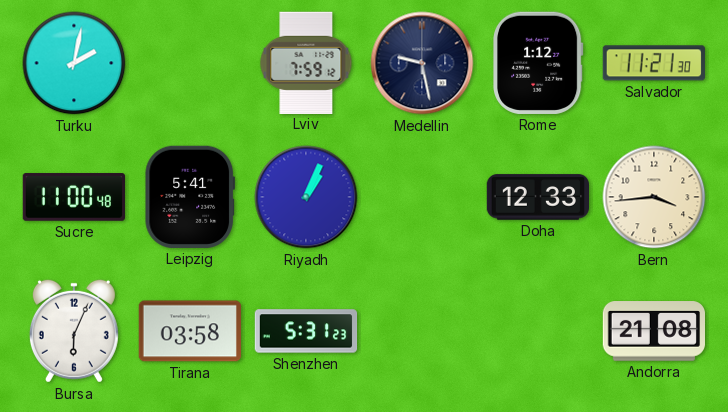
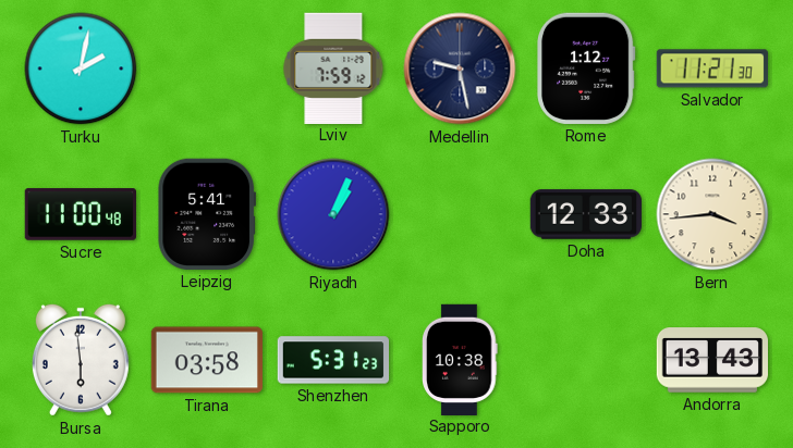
Bursa: 6:04 -> 5:59
Sapporo: none -> 10:38
Andorra: 21:08 -> 13:43
